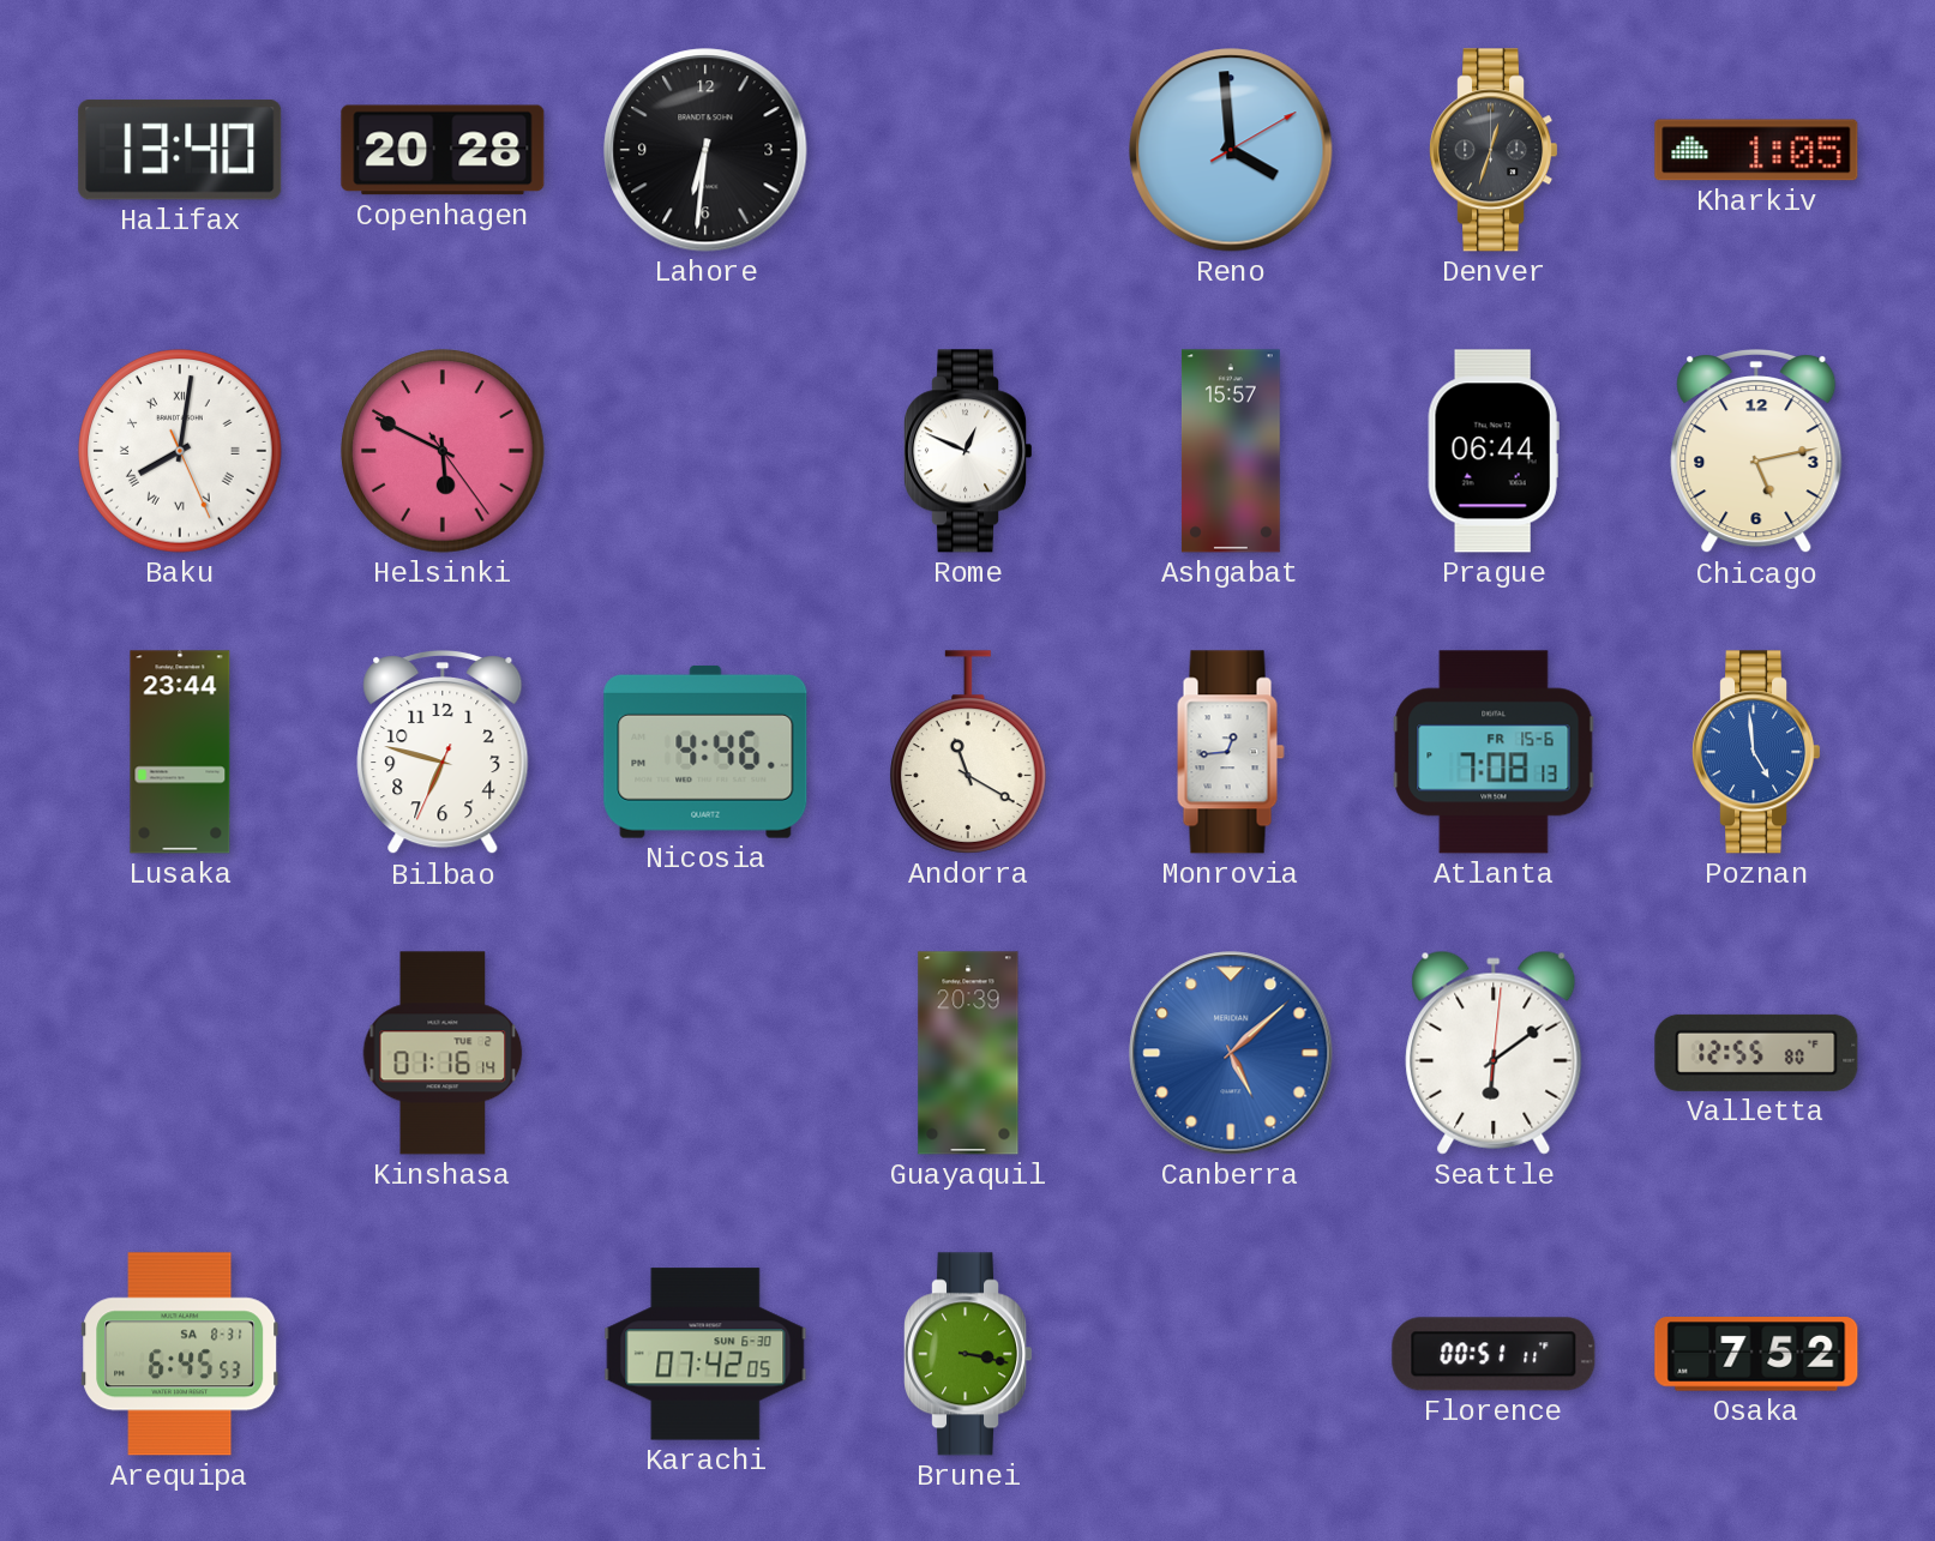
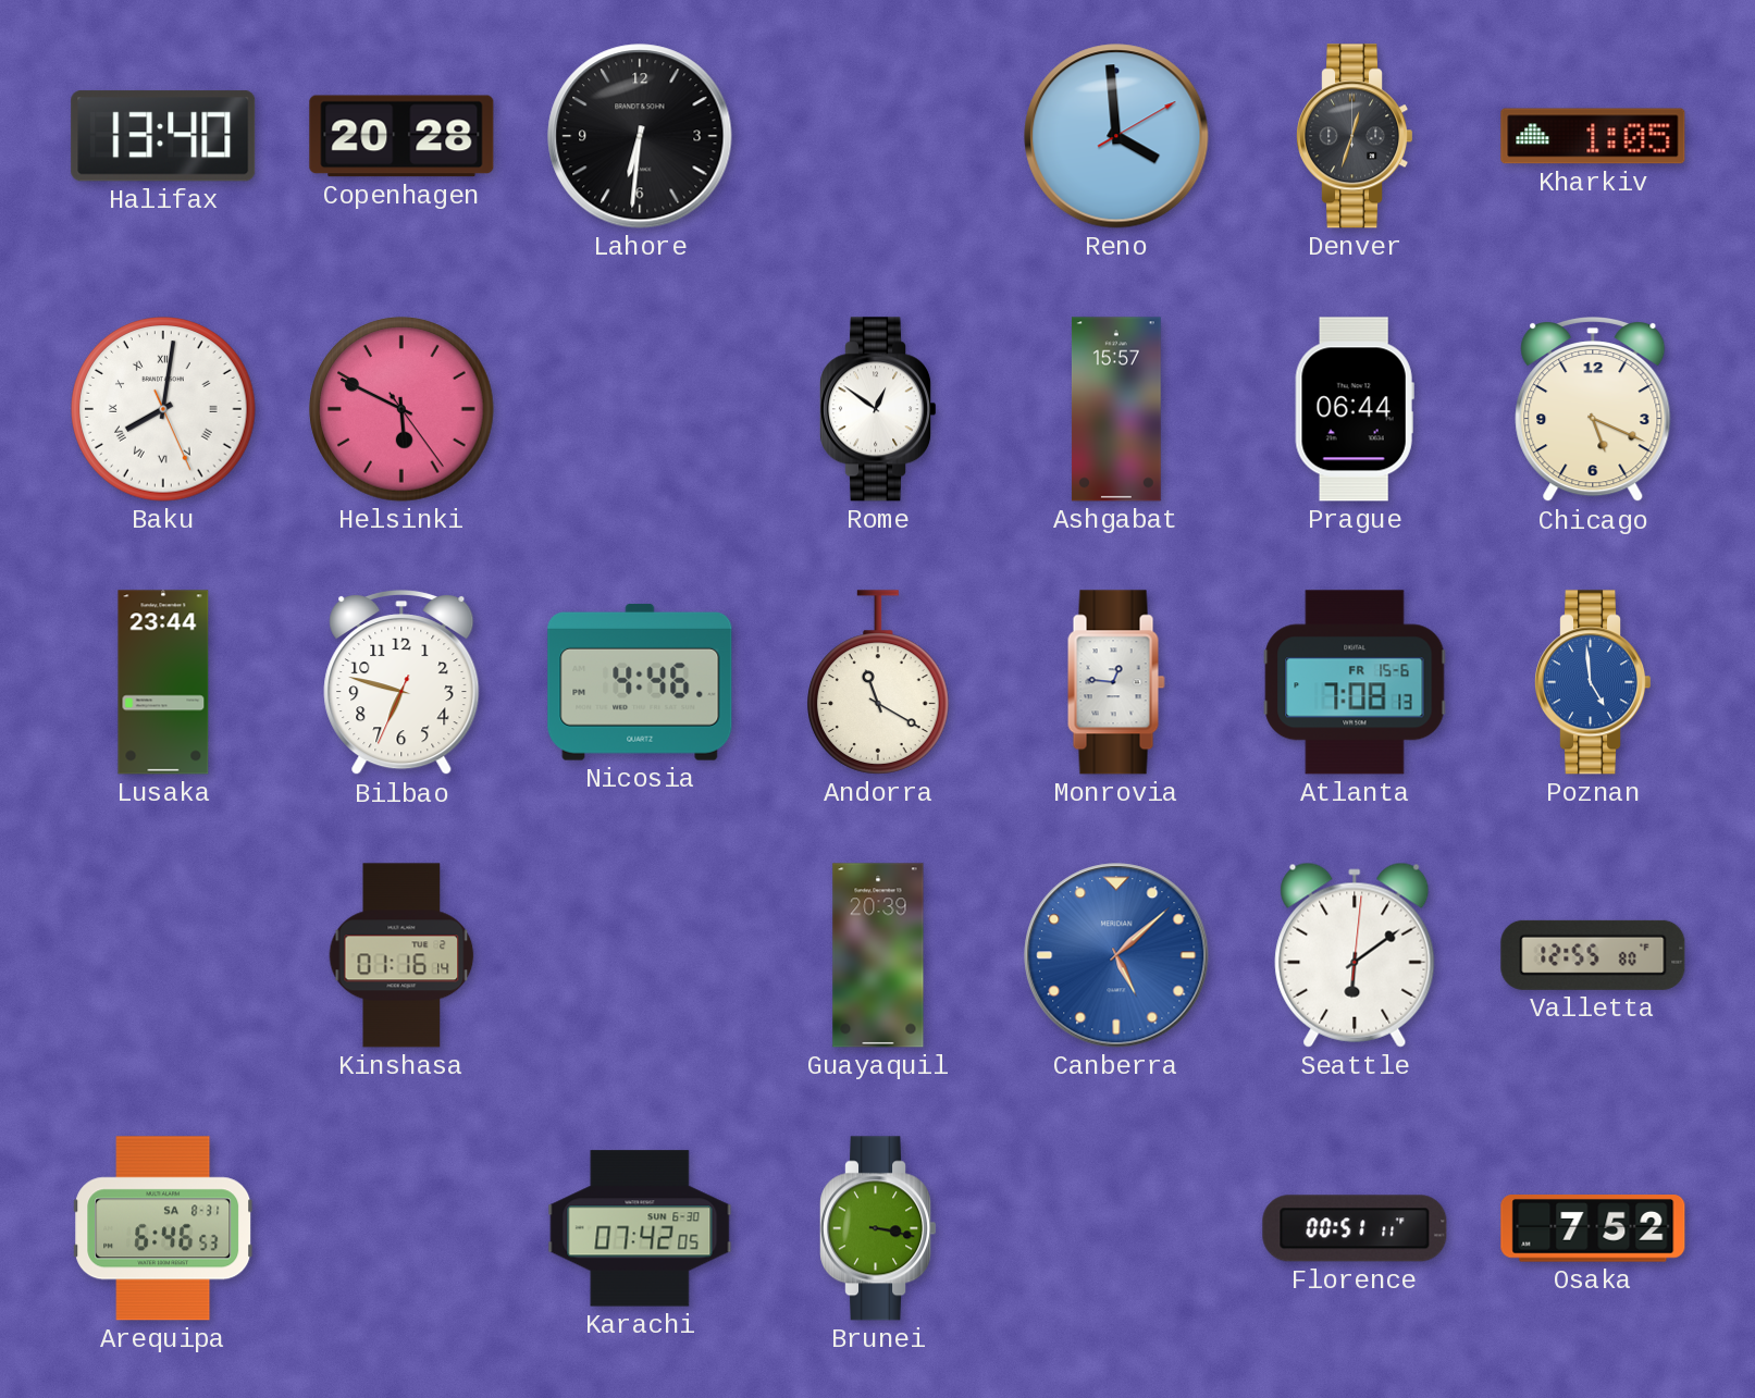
Rome: 12:49 -> 12:51
Chicago: 5:13 -> 5:19
Monrovia: 12:44 -> 12:46
Arequipa: 6:45 -> 6:46
